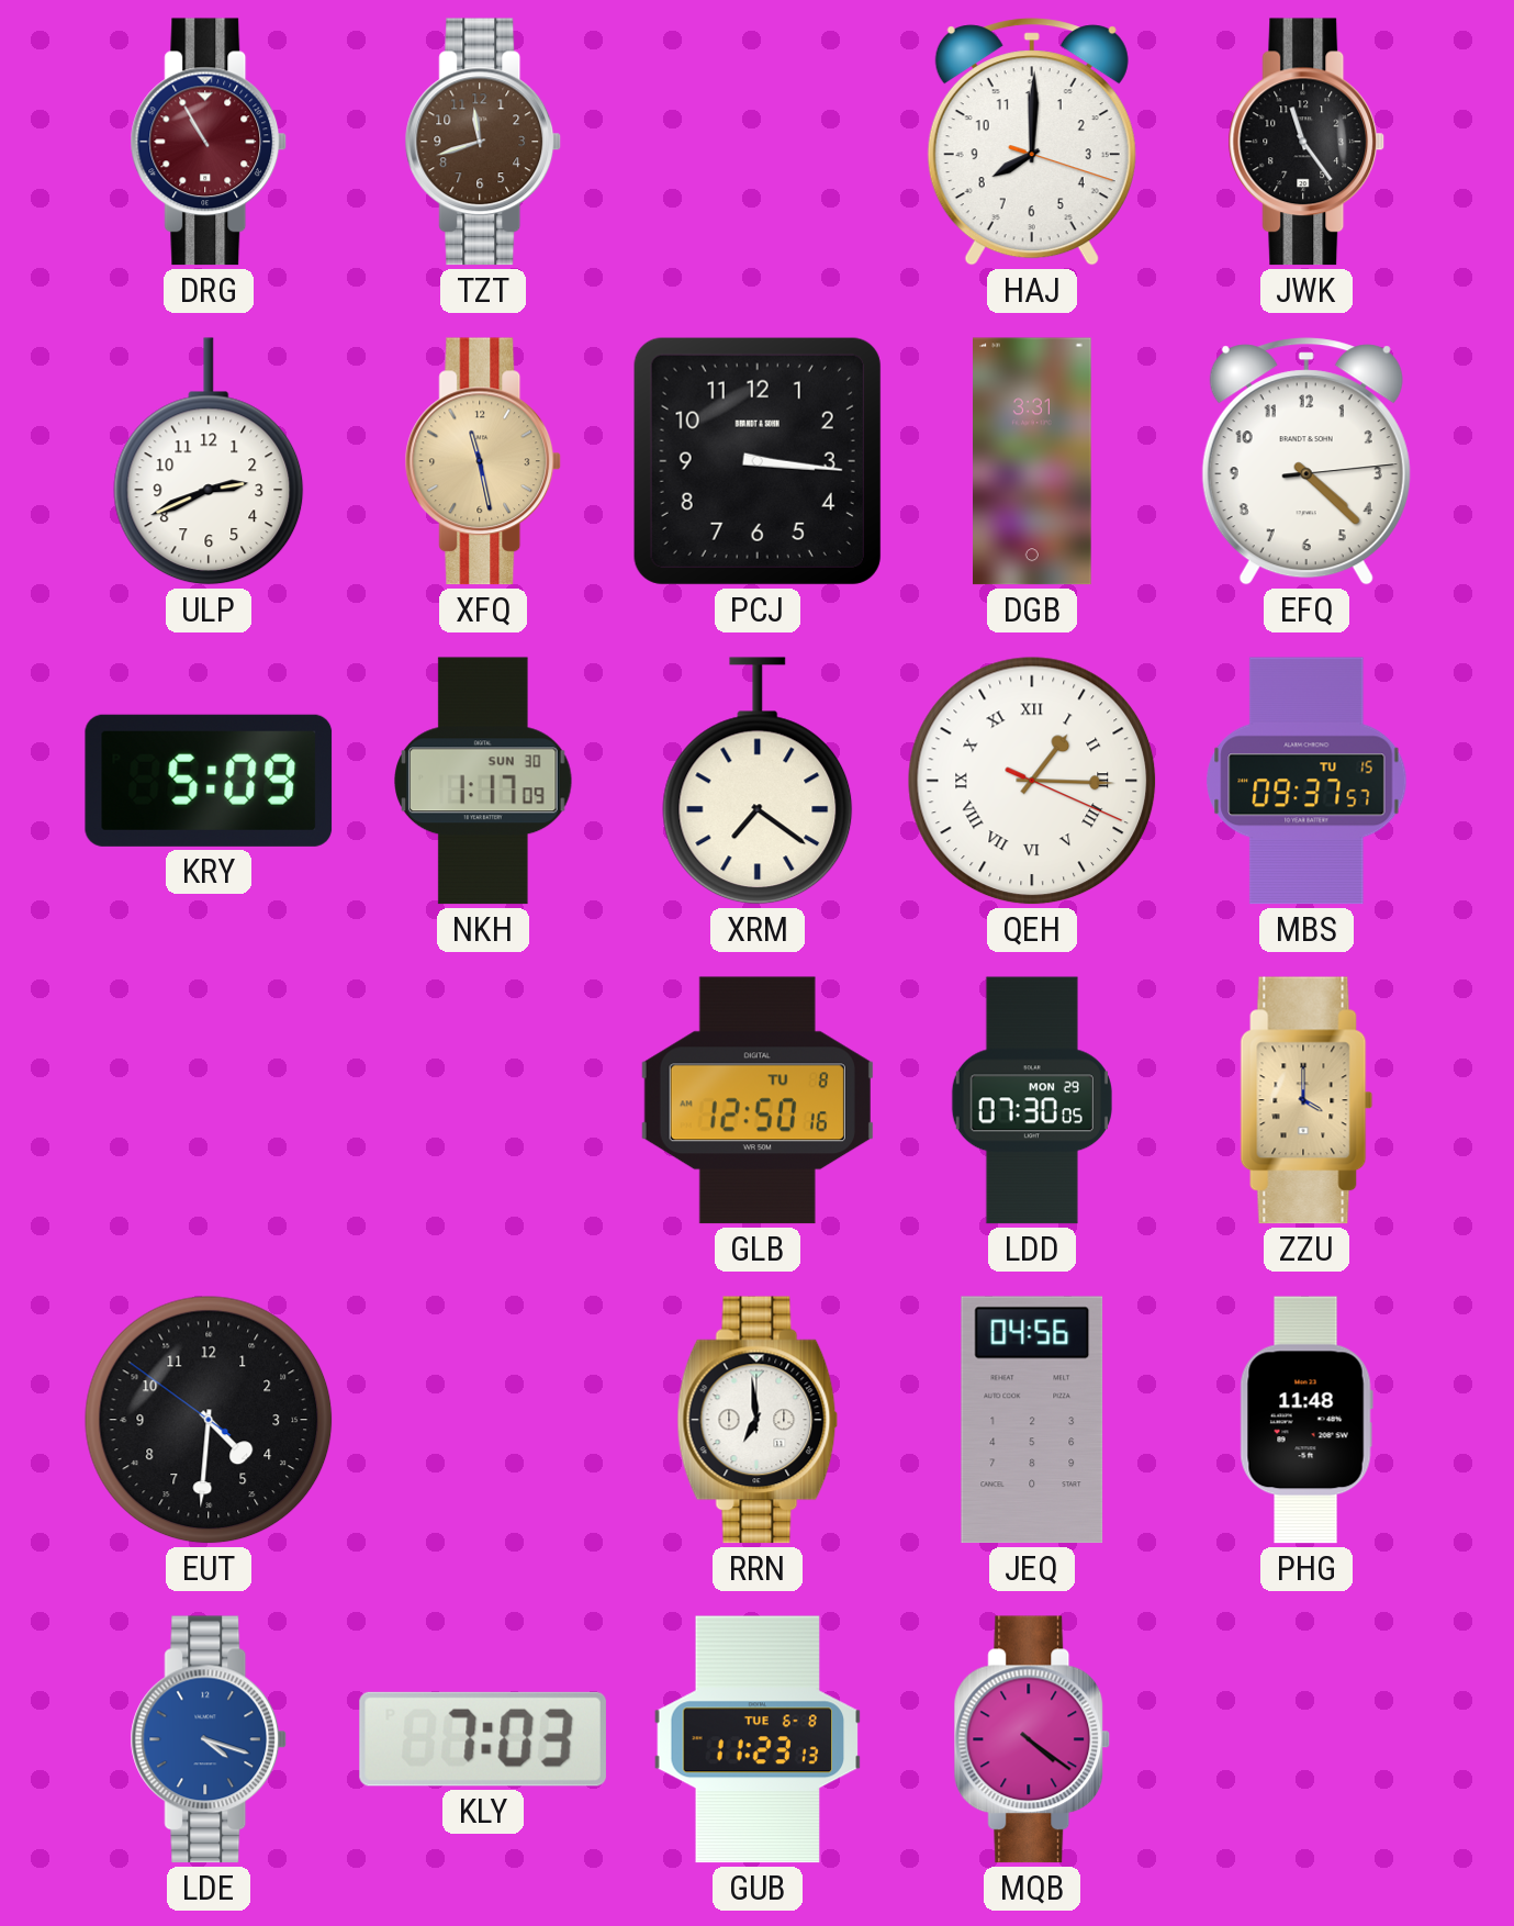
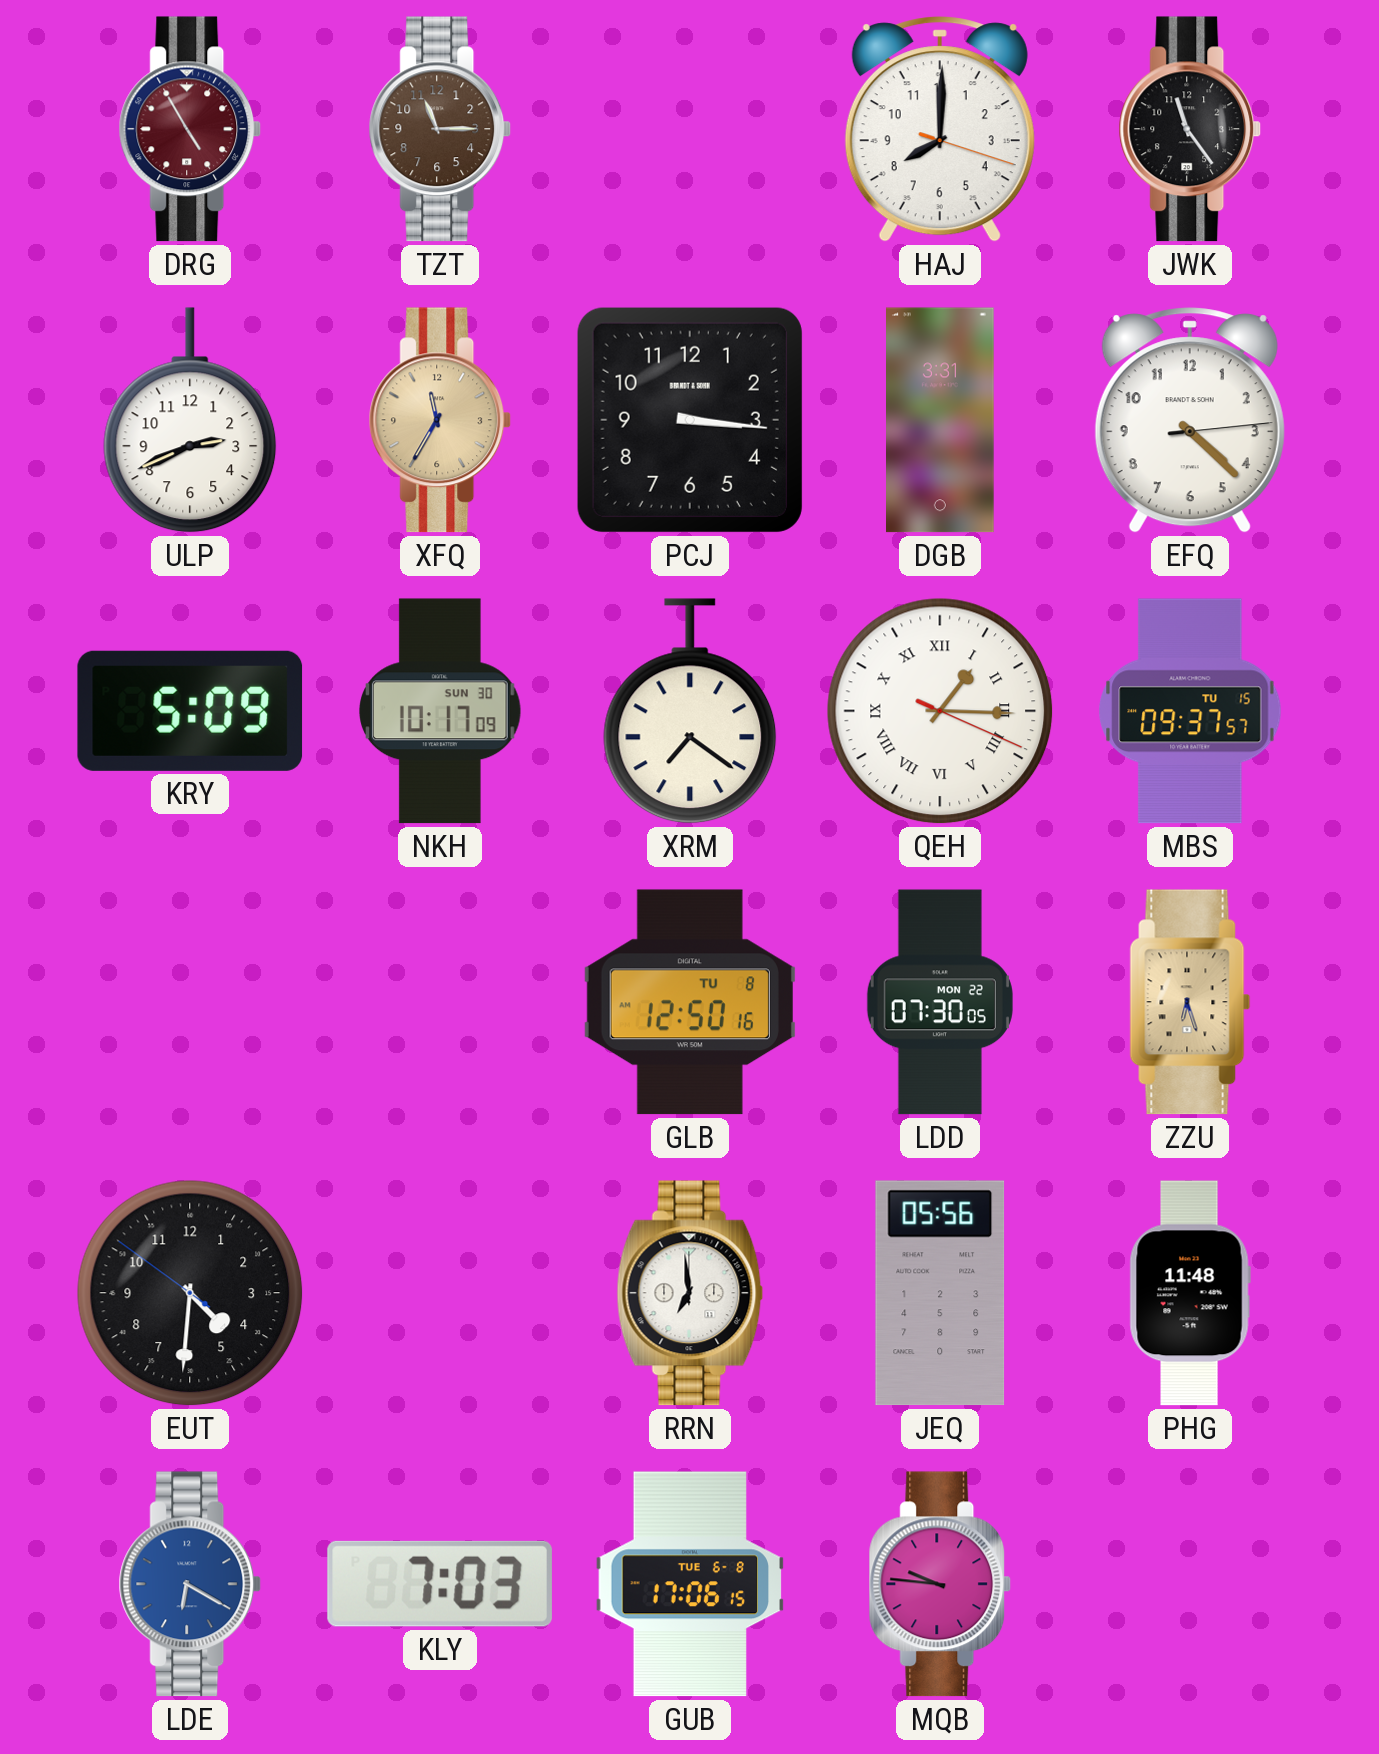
DRG: 10:55 -> 4:55
TZT: 11:42 -> 11:15
XFQ: 11:28 -> 11:35
NKH: 1:17 -> 10:17
LDD date: MON 29 -> MON 22
ZZU: 4:00 -> 6:27
JEQ: 04:56 -> 05:56
LDE: 4:18 -> 6:20
GUB: 11:23 -> 17:06
MQB: 4:21 -> 9:46
